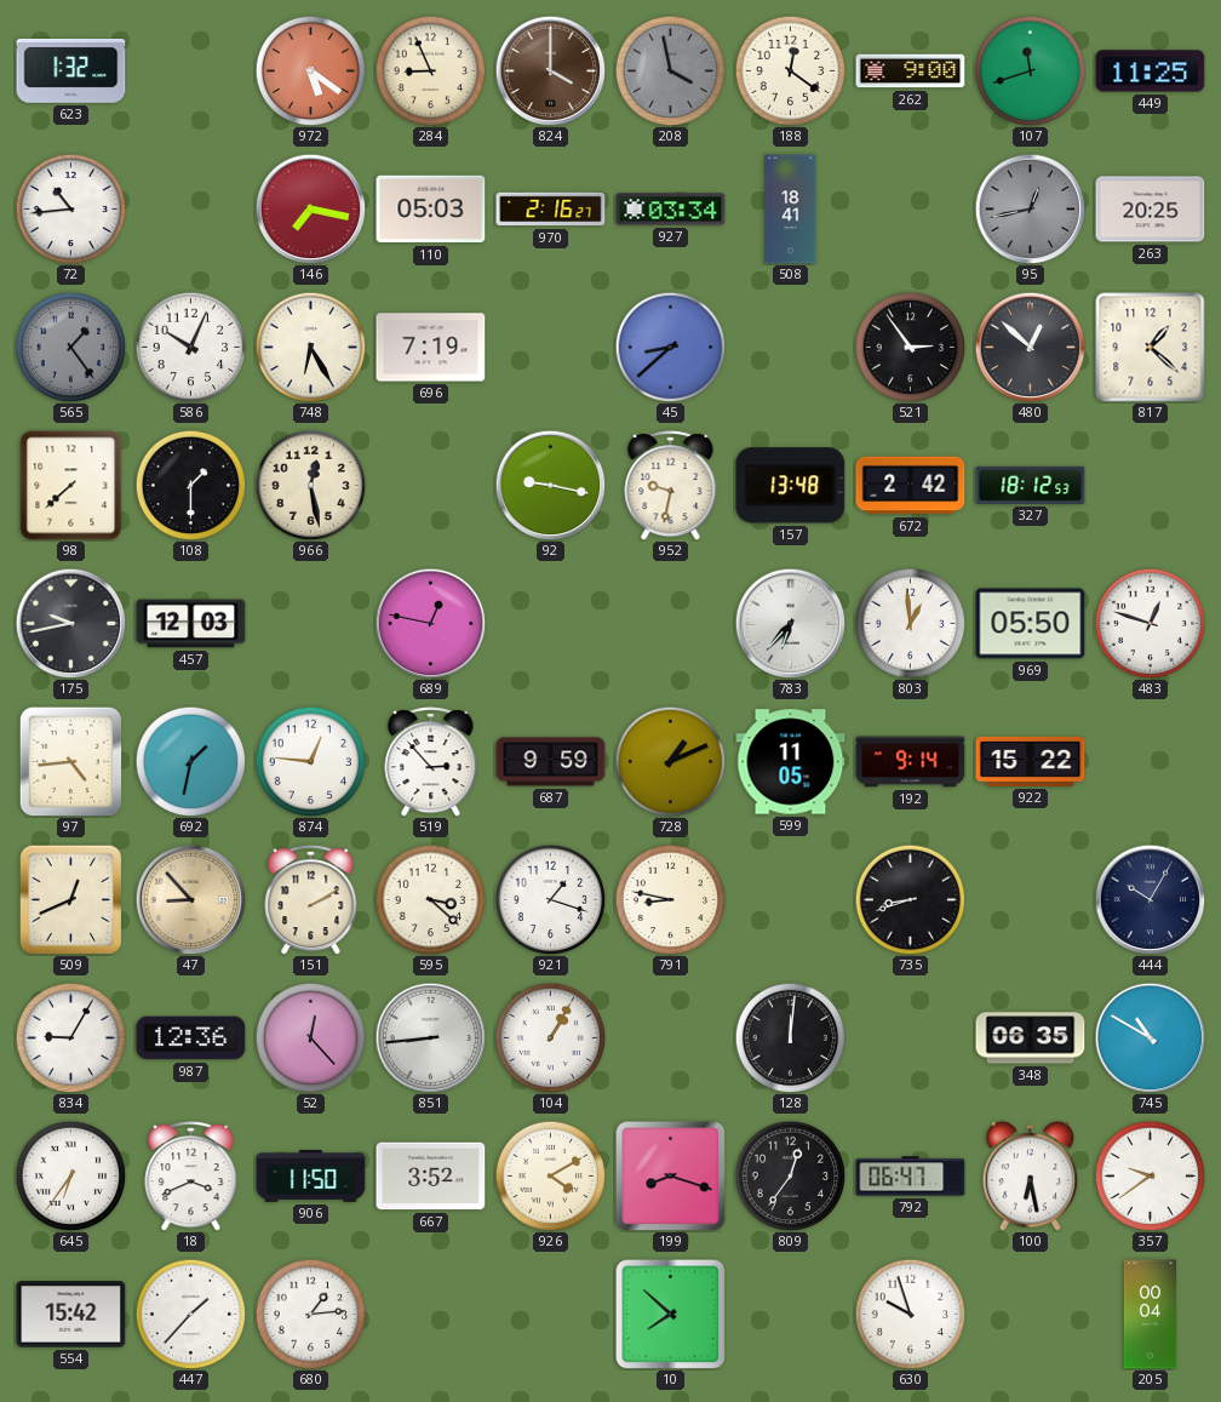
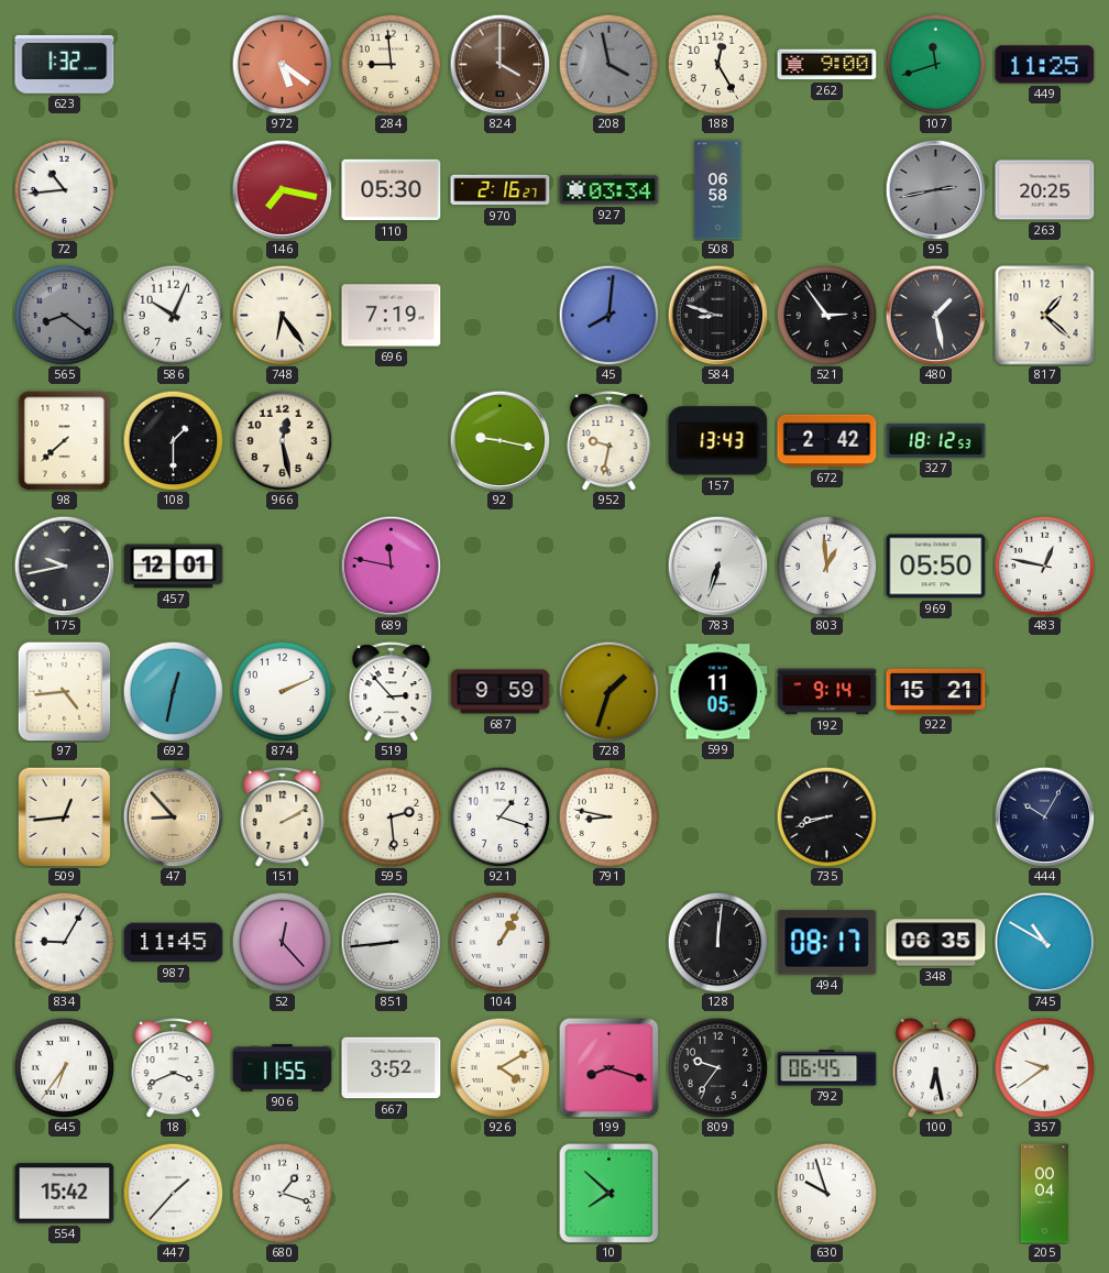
284: 8:56 -> 8:59
188: 12:21 -> 12:25
110: 05:03 -> 05:30
508: 18:41 -> 06:58
95: 12:43 -> 2:43
565: 1:24 -> 8:21
748: 6:25 -> 6:24
45: 8:38 -> 8:01
584: none -> 8:48
480: 12:52 -> 1:28
157: 13:48 -> 13:43
457: 12:03 -> 12:01
689: 12:47 -> 11:47
783: 6:37 -> 6:33
483: 12:48 -> 12:47
692: 1:32 -> 12:32
874: 12:46 -> 2:11
728: 1:11 -> 1:33
922: 15:22 -> 15:21
509: 12:41 -> 12:44
595: 3:22 -> 2:29
987: 12:36 -> 11:45
494: none -> 08:17
906: 11:50 -> 11:55
809: 12:36 -> 9:36
792: 06:47 -> 06:45
680: 1:14 -> 1:18
